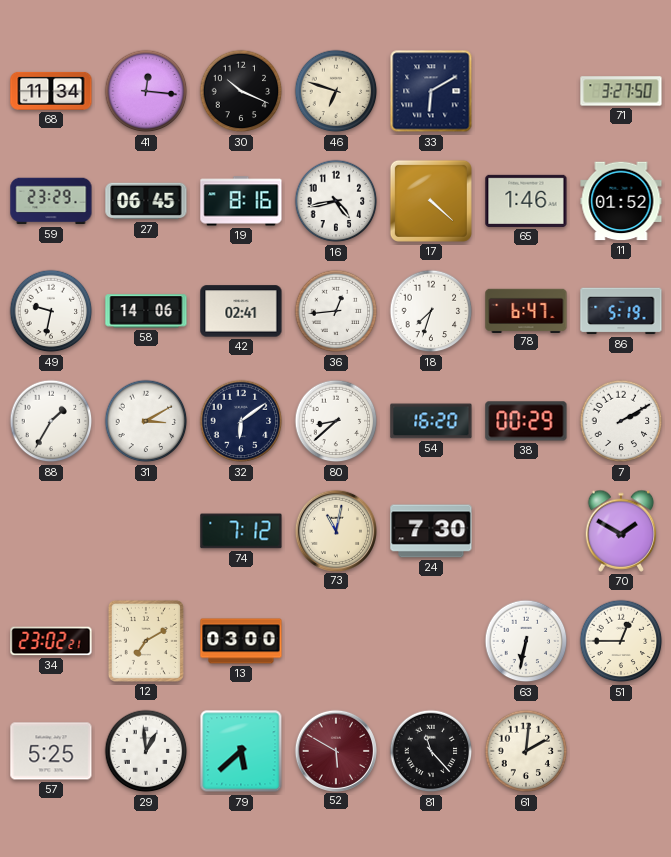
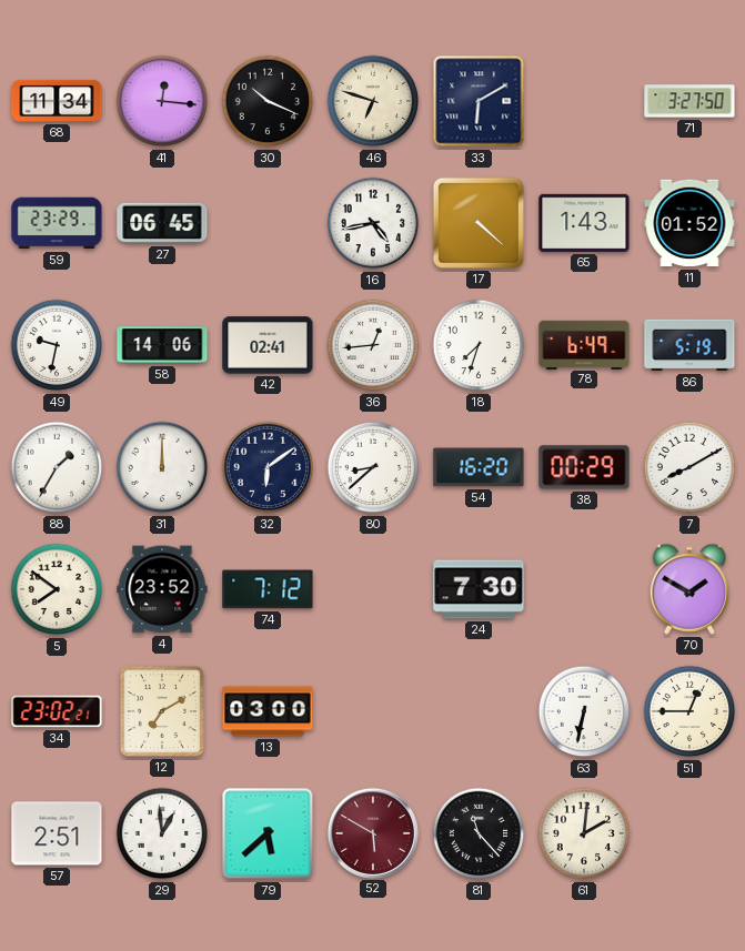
19: 8:16 -> none
65: 1:46 -> 1:43
78: 6:47 -> 6:49
31: 3:10 -> 12:00
7: 2:10 -> 8:10
5: none -> 7:51
4: none -> 23:52
73: 11:02 -> none
57: 5:25 -> 2:51
